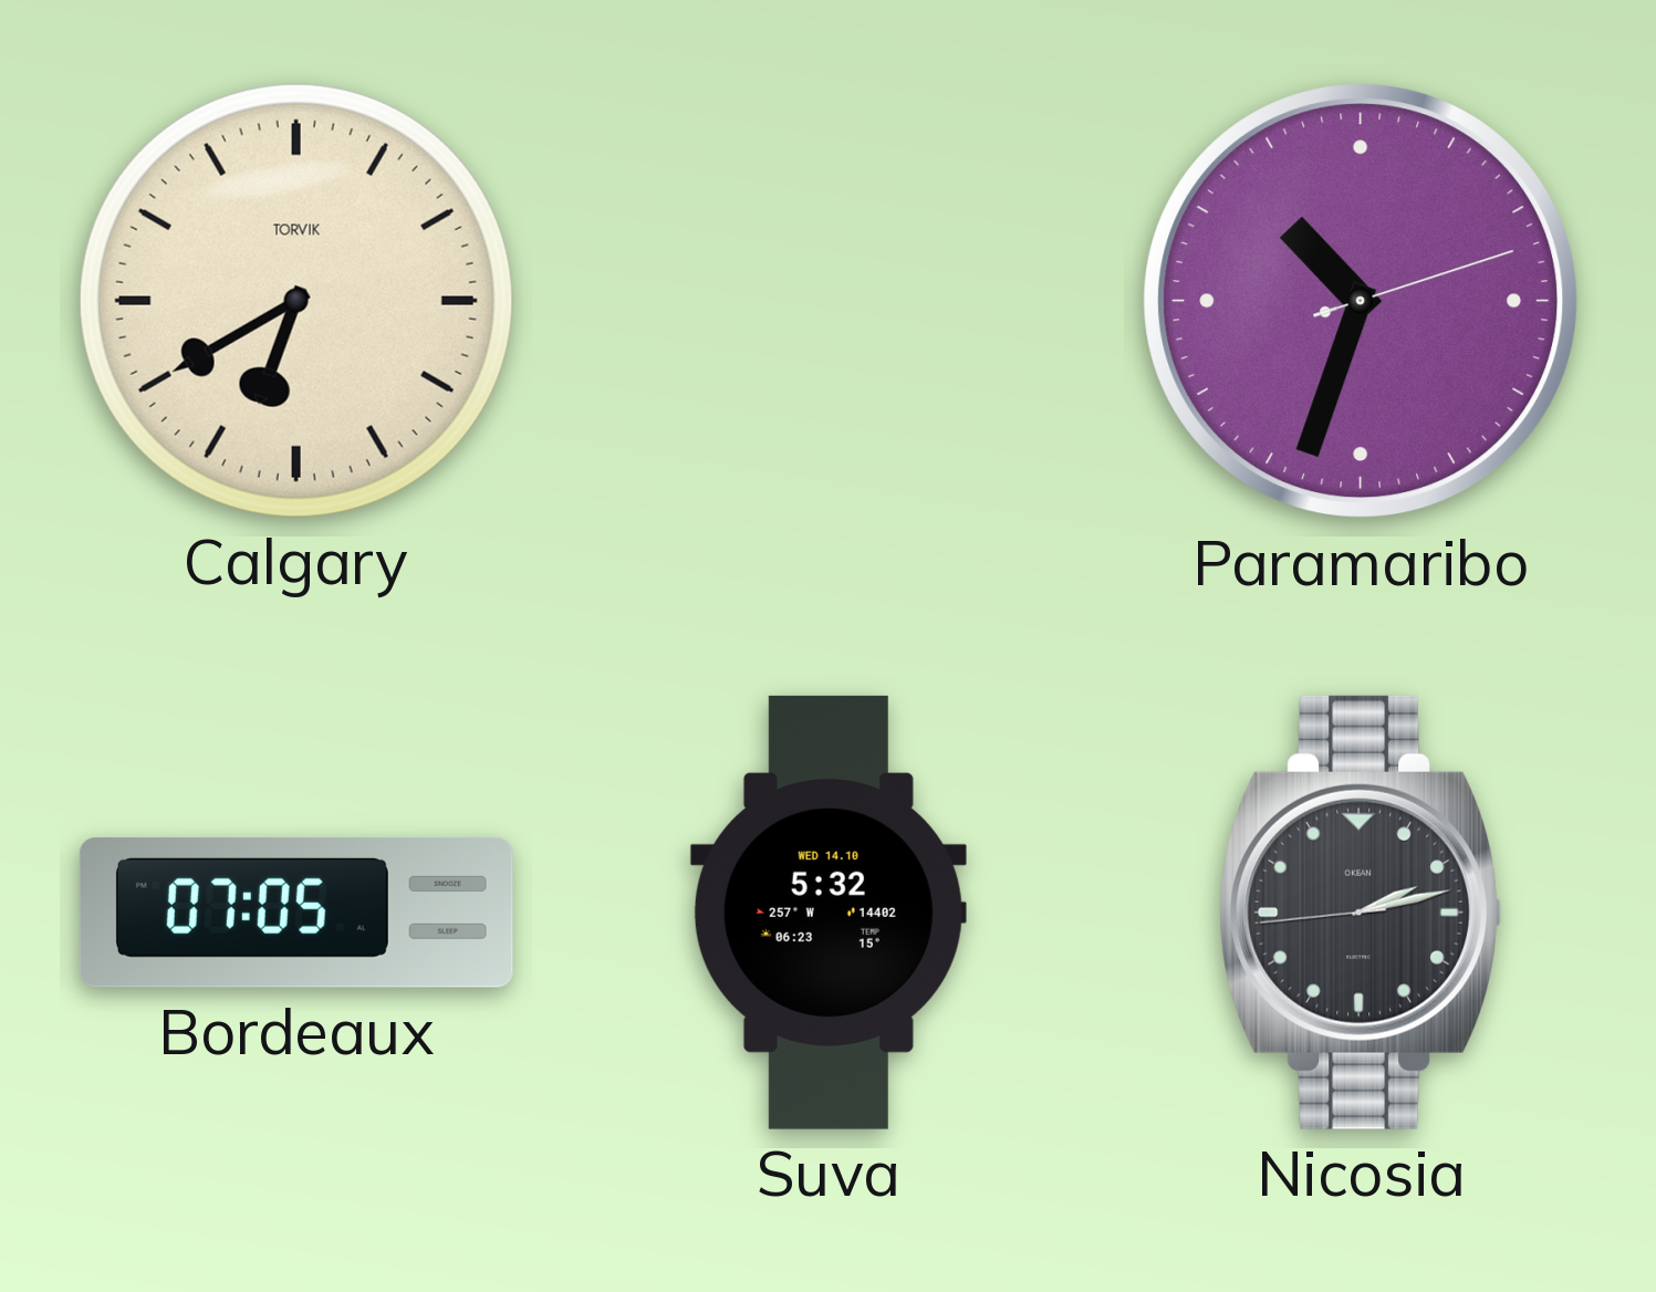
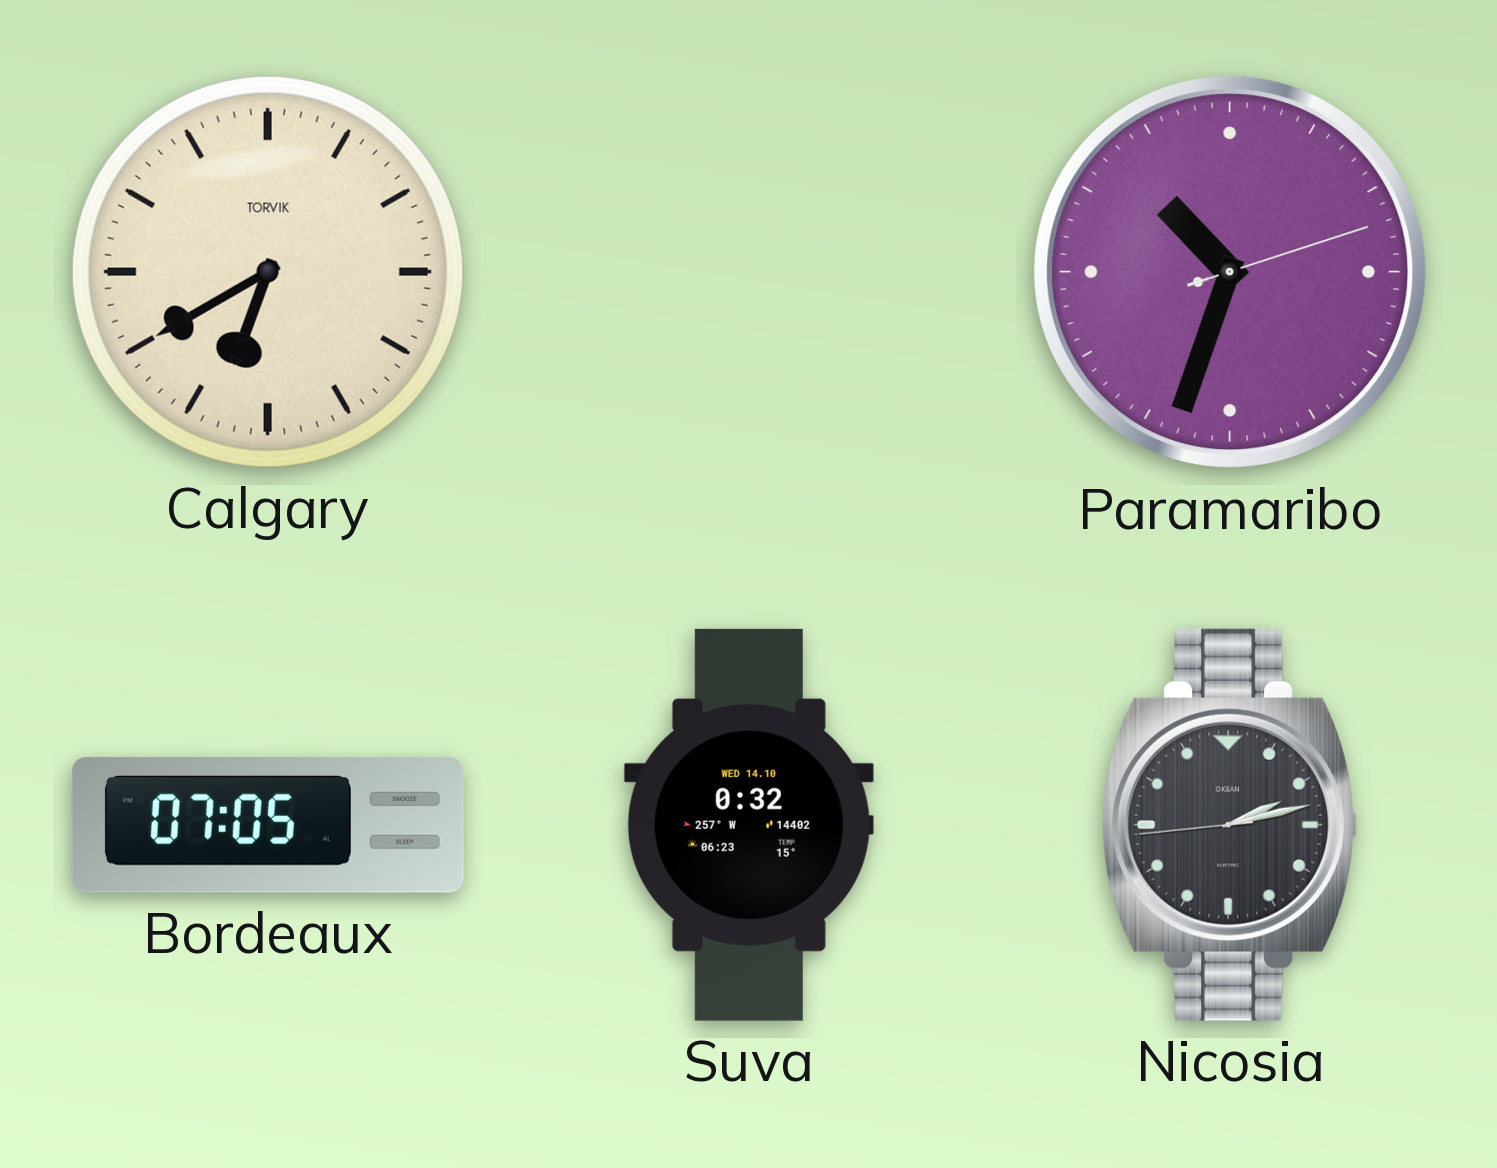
Suva: 5:32 -> 0:32
